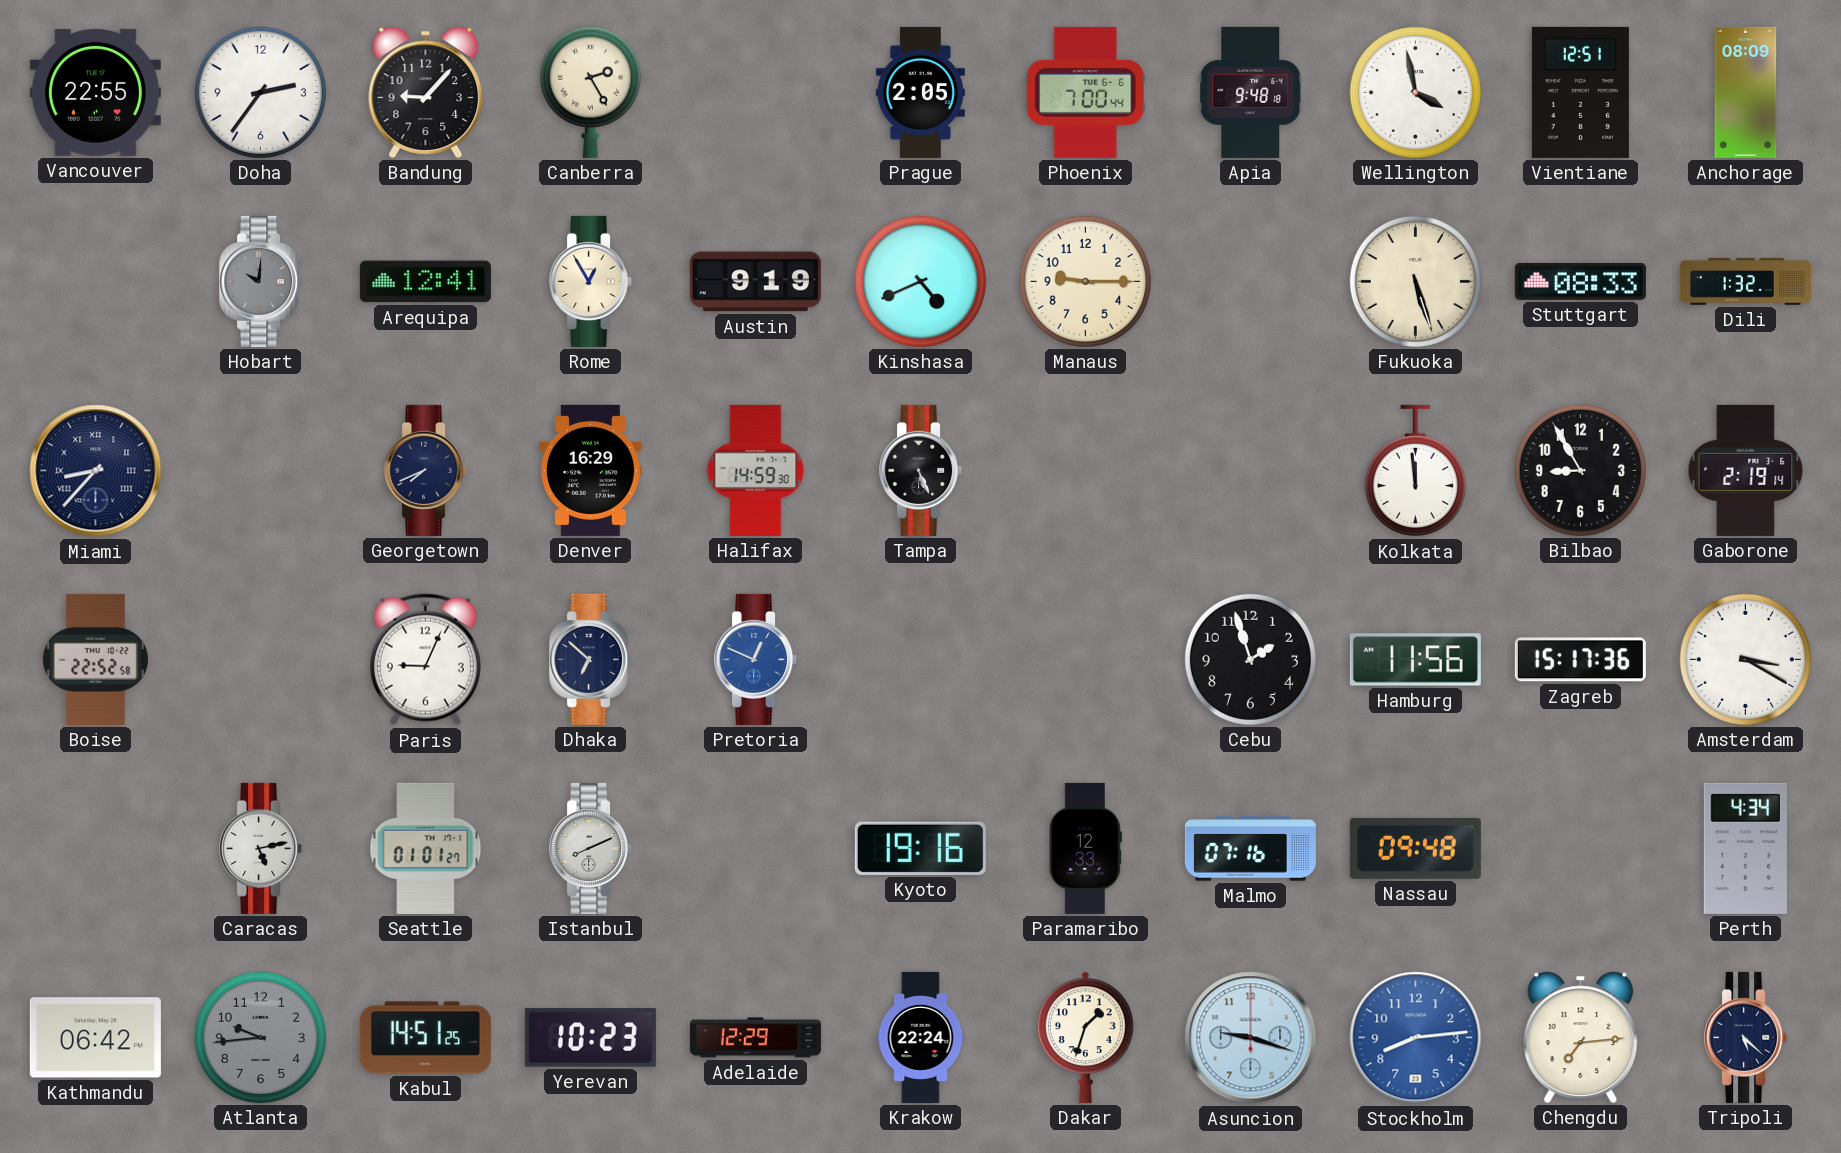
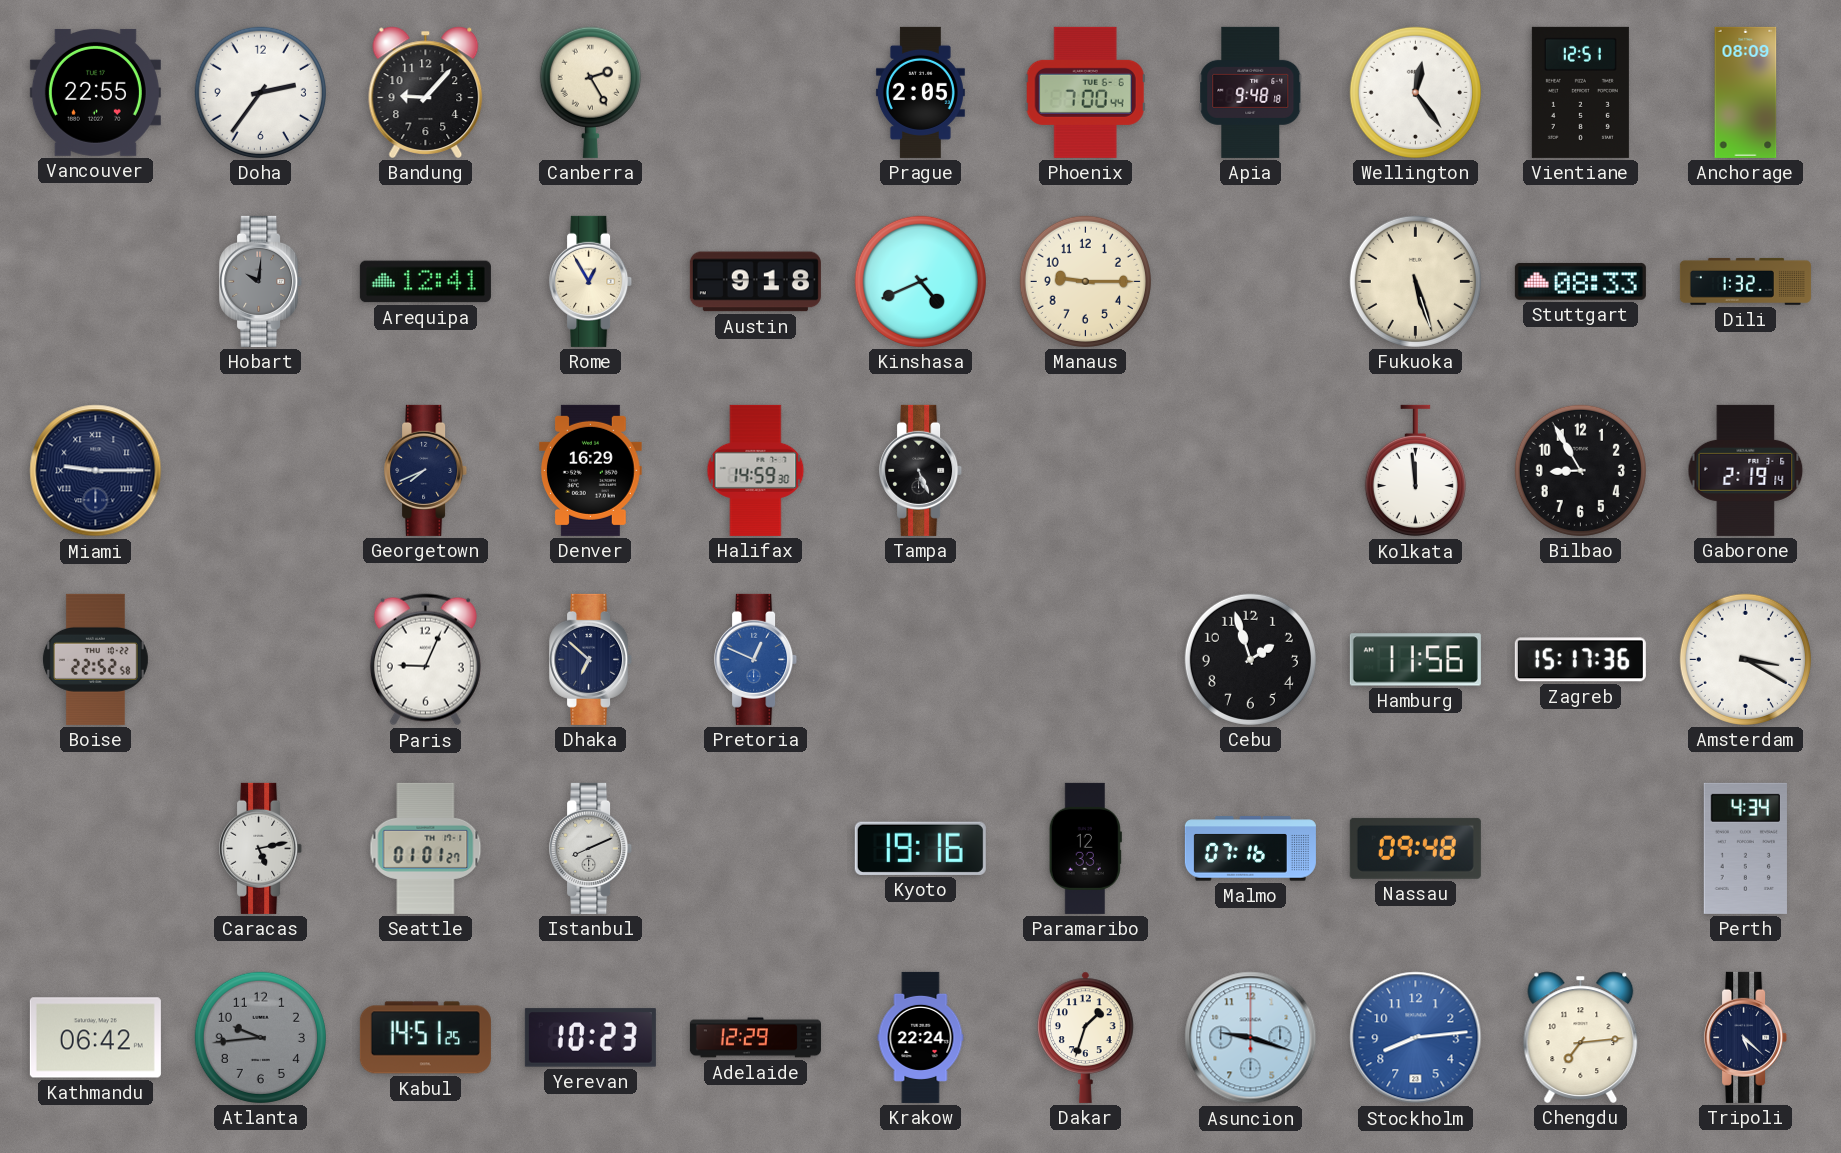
Wellington: 3:58 -> 12:24
Austin: 9:19 -> 9:18
Miami: 8:37 -> 9:15
